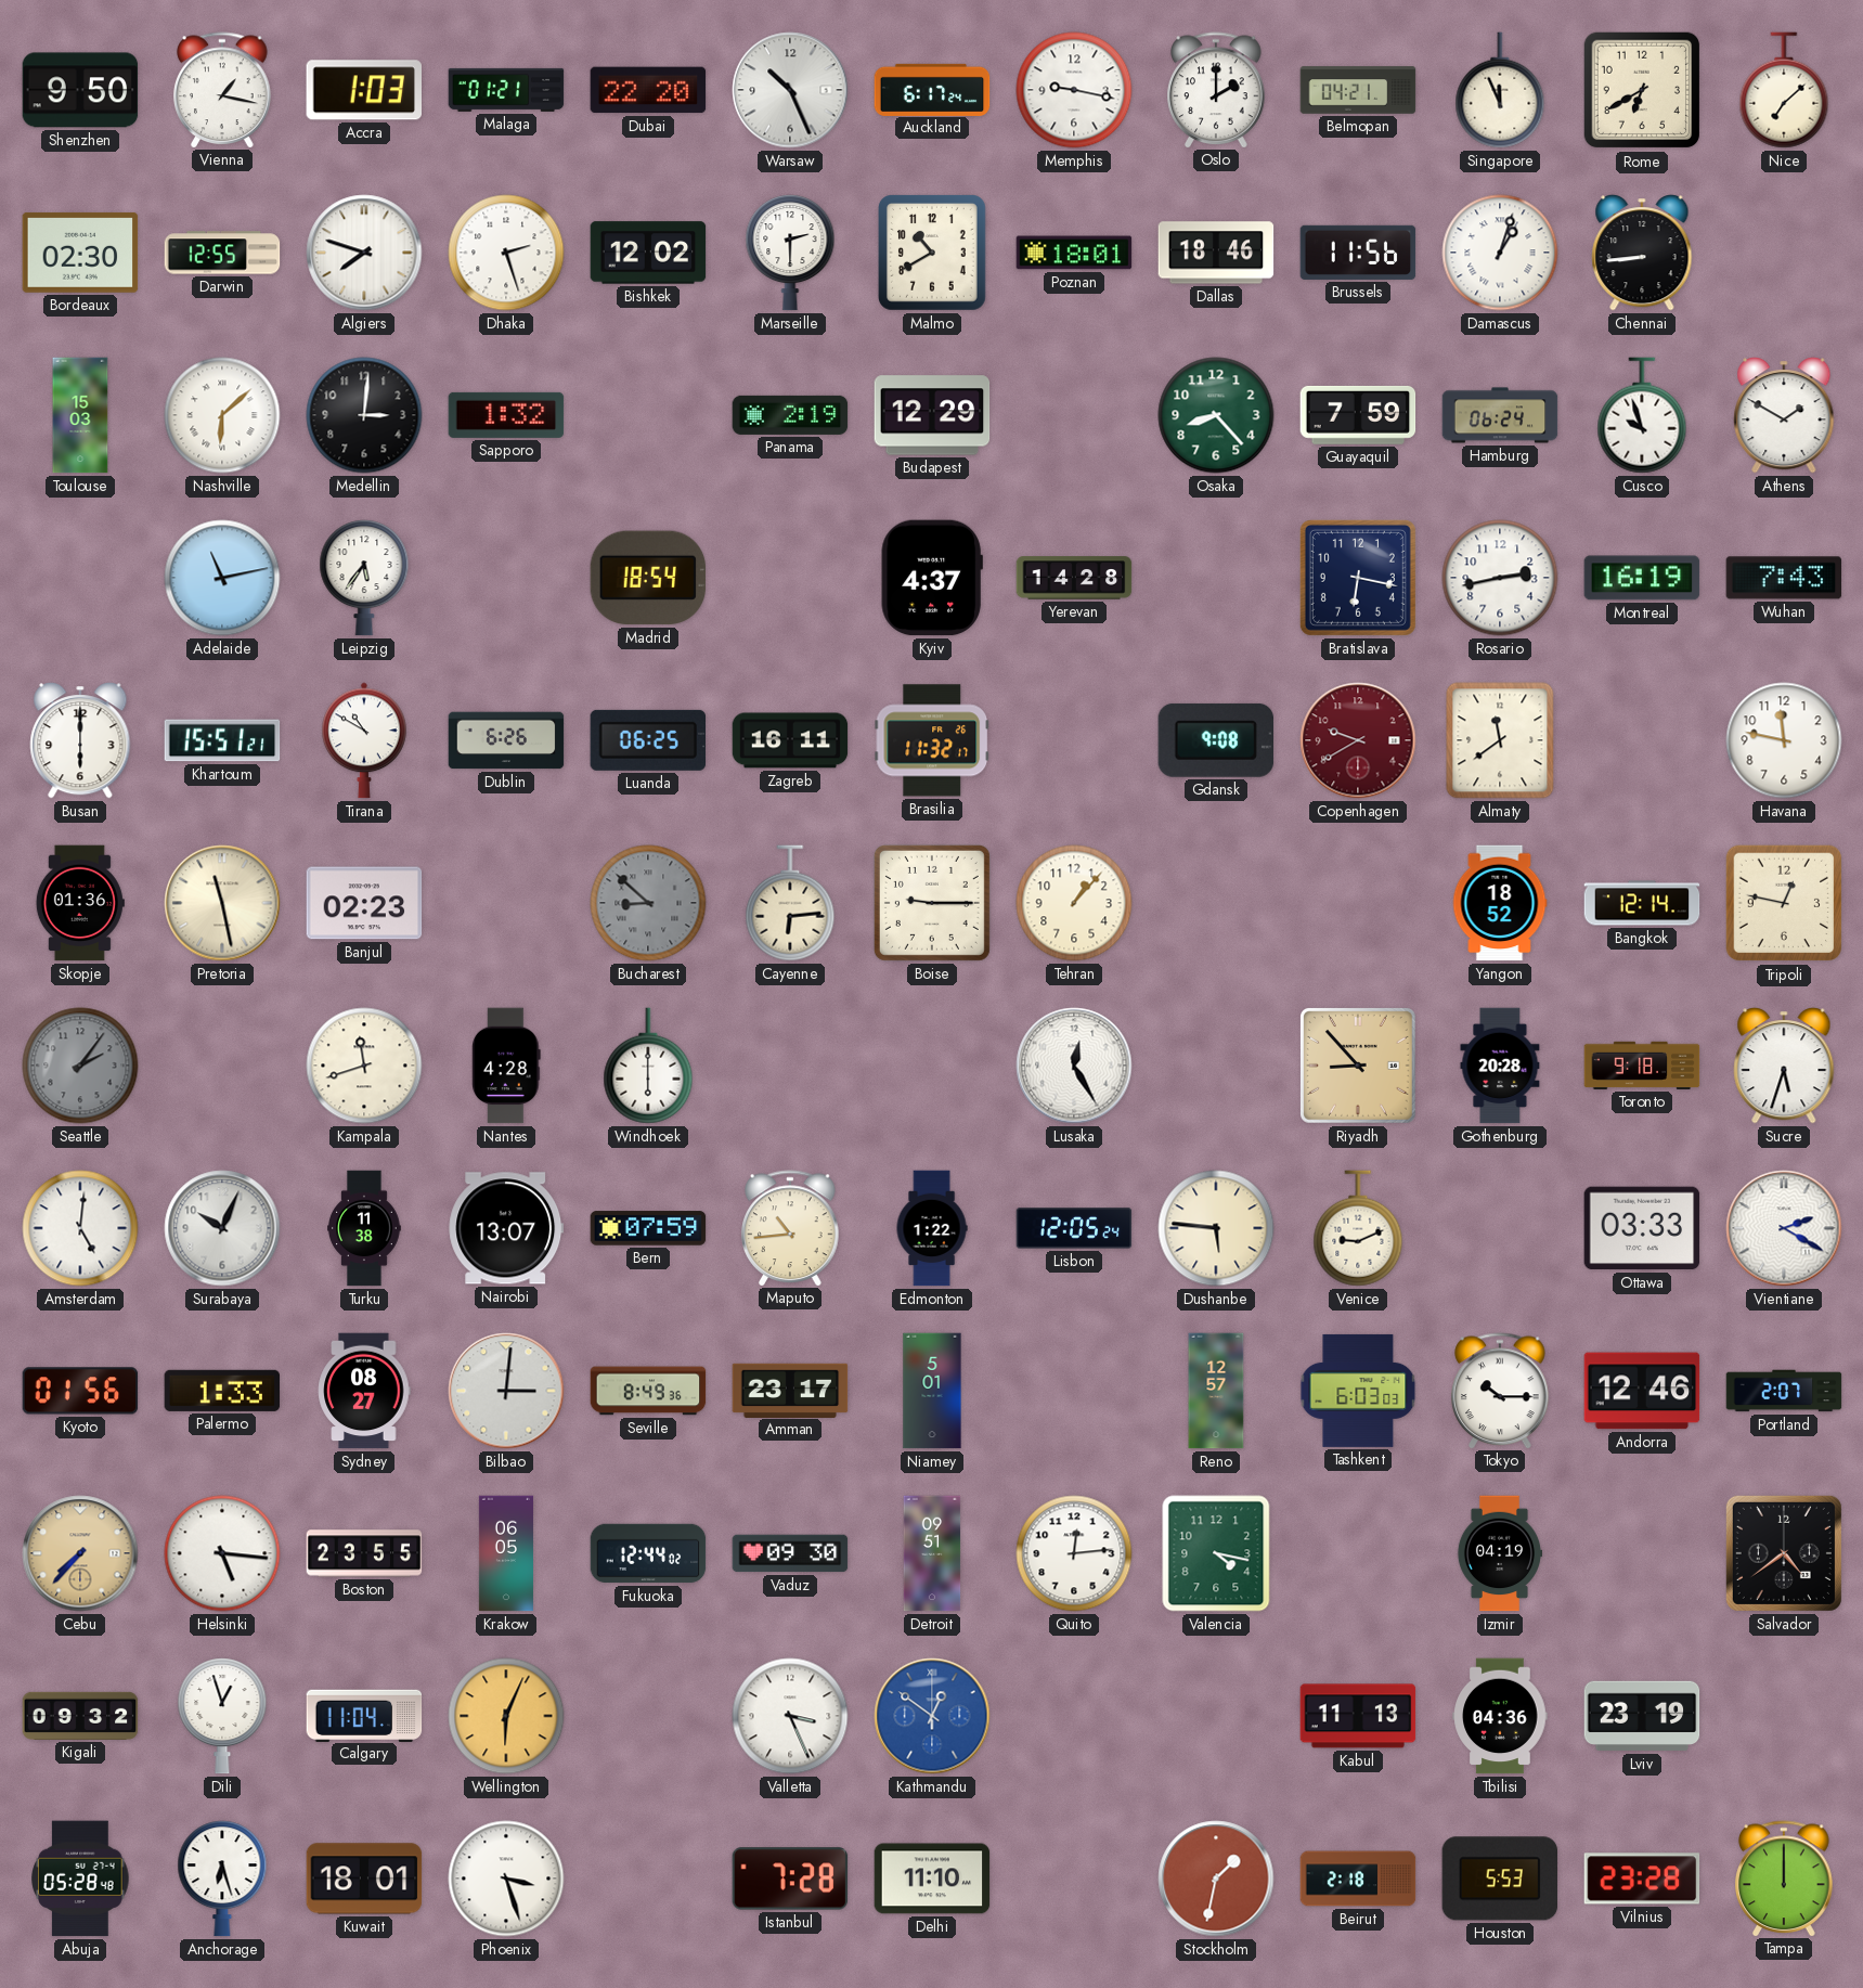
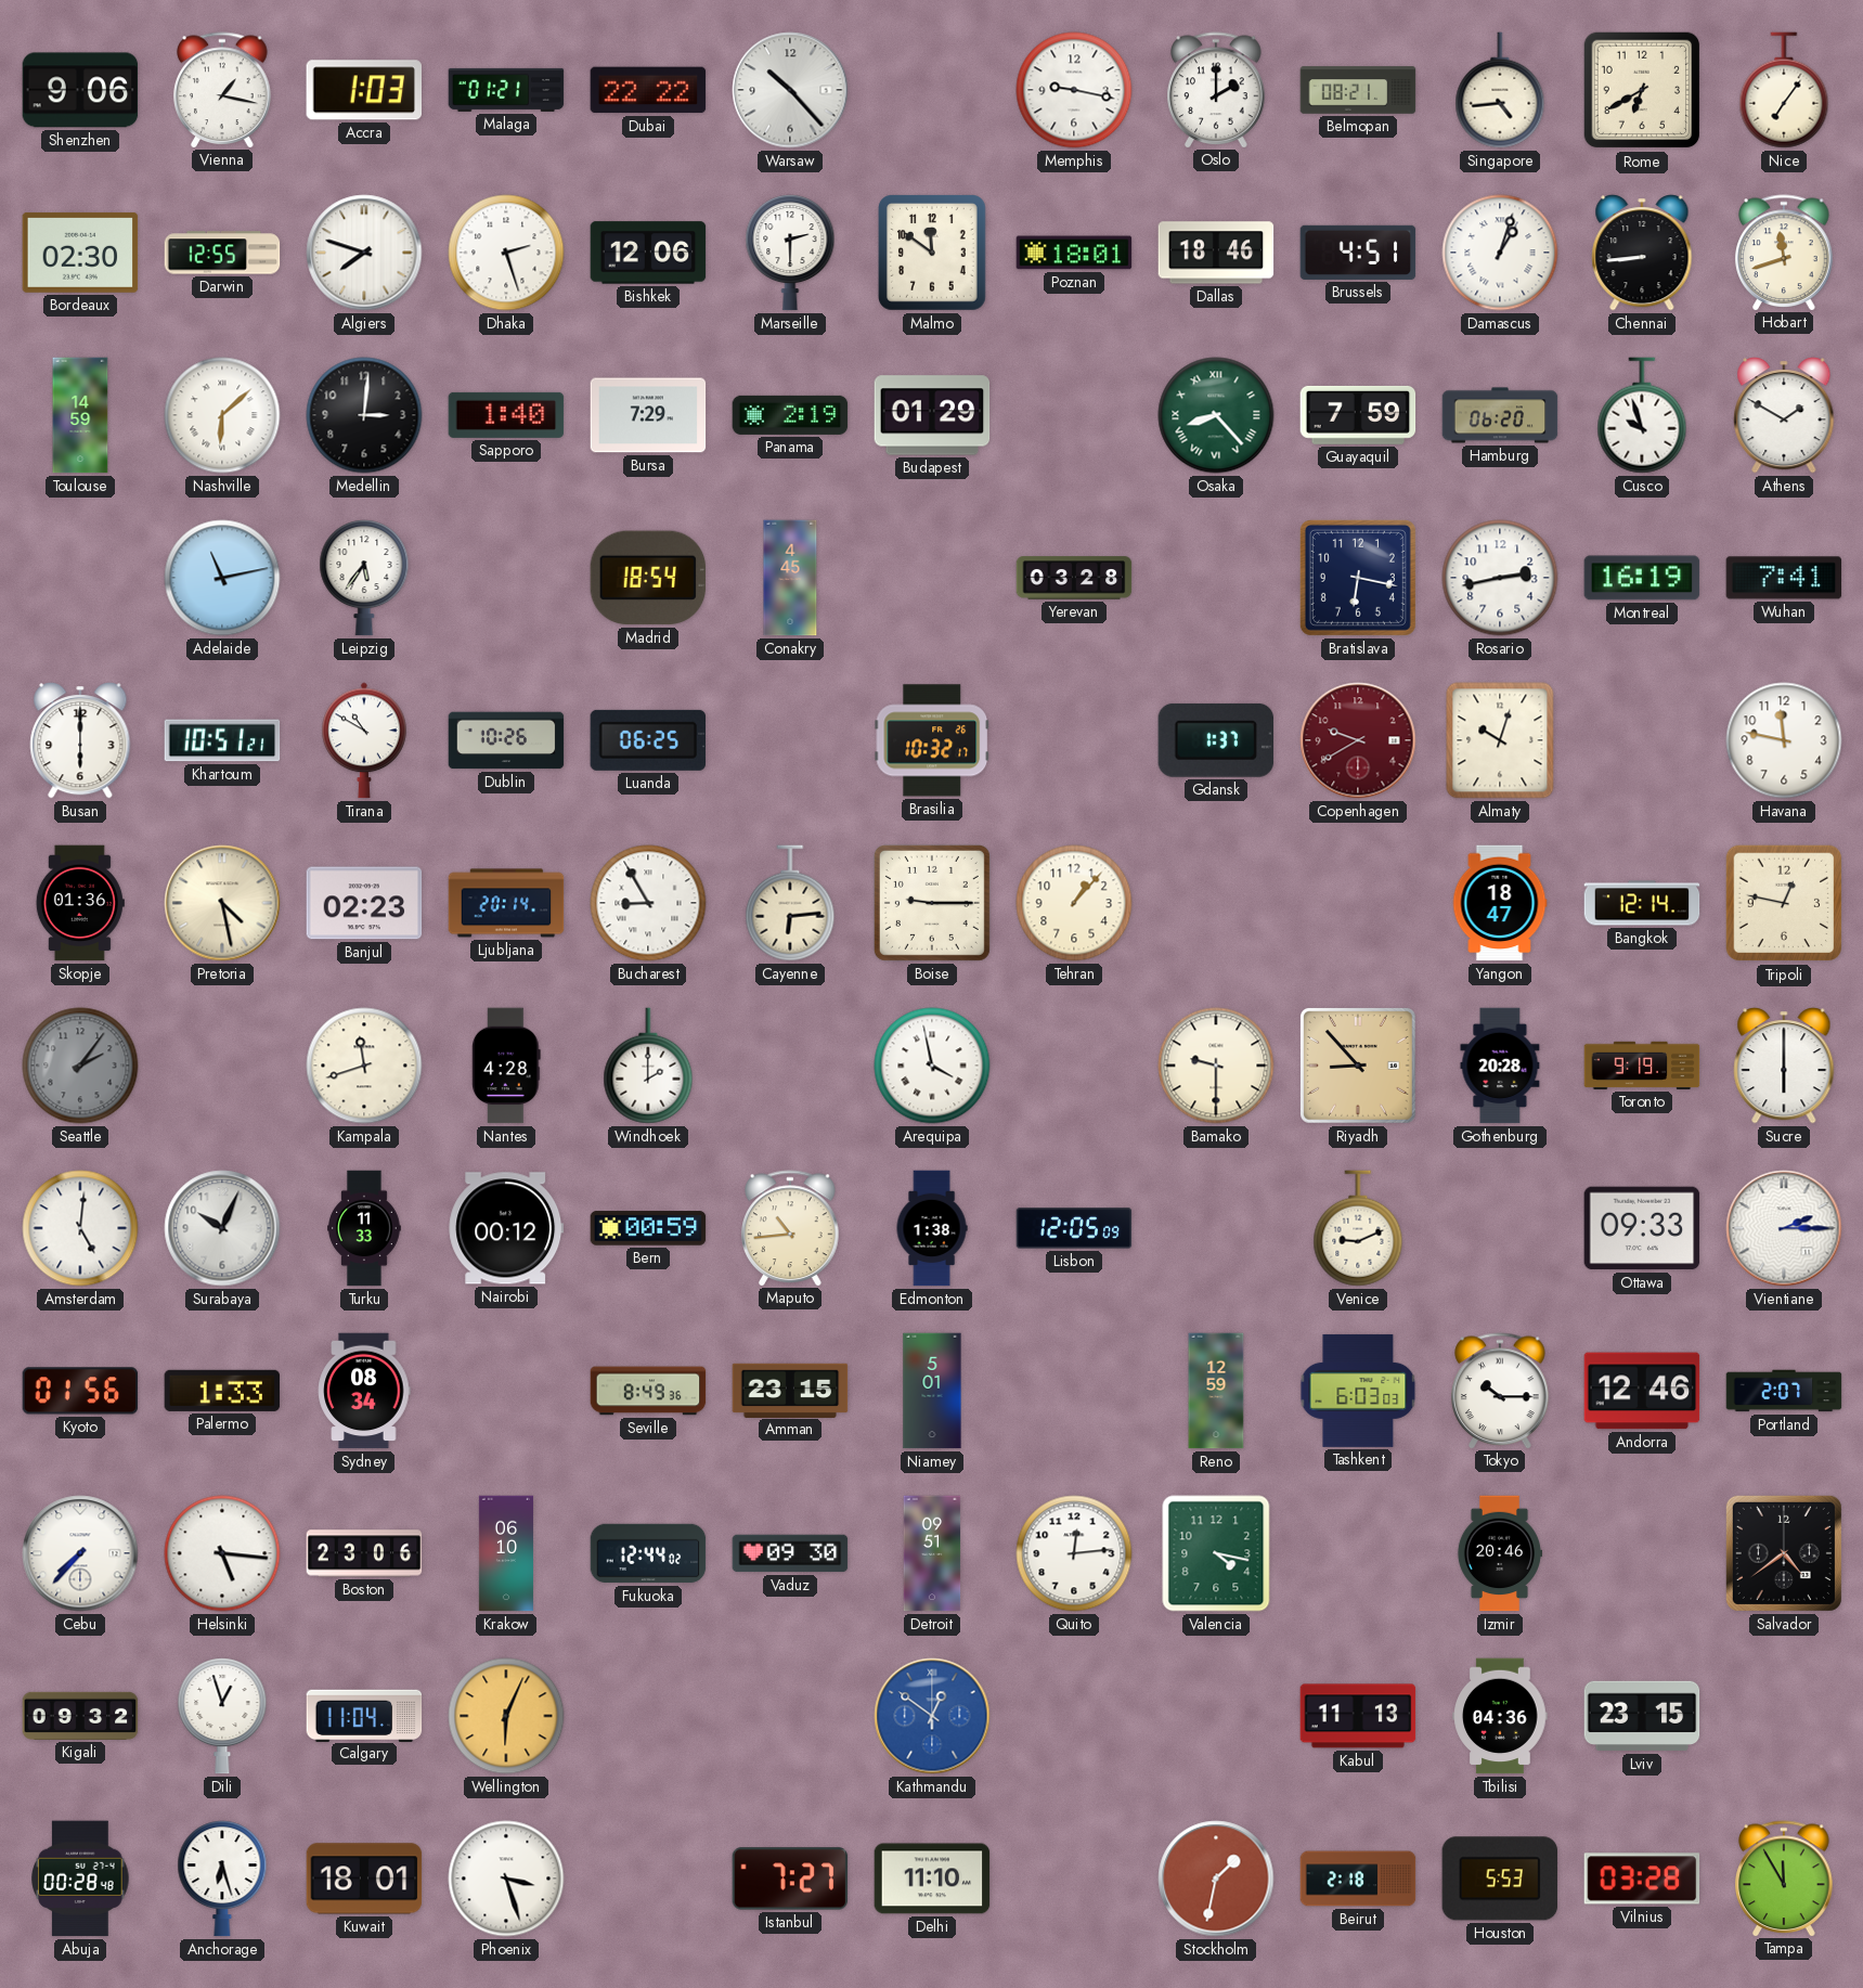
Shenzhen: 9:50 -> 9:06
Dubai: 22:20 -> 22:22
Warsaw: 10:26 -> 10:23
Auckland: 6:17 -> none
Belmopan: 04:21 -> 08:21
Singapore: 11:56 -> 4:44
Nice: 7:08 -> 7:06
Bishkek: 12:02 -> 12:06
Malmo: 10:40 -> 11:51
Brussels: 11:56 -> 4:51
Hobart: none -> 11:42
Toulouse: 15:03 -> 14:59
Sapporo: 1:32 -> 1:40
Bursa: none -> 7:29
Budapest: 12:29 -> 01:29
Osaka numerals: Arabic -> Roman
Hamburg: 06:24 -> 06:20
Conakry: none -> 4:45
Kyiv: 4:37 -> none
Yerevan: 14:28 -> 03:28
Wuhan: 7:43 -> 7:41
Khartoum: 15:51 -> 10:51
Dublin: 6:26 -> 10:26
Zagreb: 16:11 -> none
Brasilia: 11:32 -> 10:32
Gdansk: 9:08 -> 1:37
Almaty: 11:39 -> 10:03
Pretoria: 11:28 -> 4:28
Ljubljana: none -> 20:14
Bucharest: 8:52 -> 8:55
Bucharest dial: grey -> white
Yangon: 18:52 -> 18:47
Windhoek: 6:00 -> 2:00
Arequipa: none -> 3:58
Lusaka: 12:25 -> none
Bamako: none -> 9:30
Toronto: 9:18 -> 9:19
Sucre: 5:33 -> 6:00
Turku: 11:38 -> 11:33
Nairobi: 13:07 -> 00:12
Bern: 07:59 -> 00:59
Edmonton: 1:22 -> 1:38
Lisbon: 12:05:24 -> 12:05:09
Dushanbe: 5:46 -> none
Ottawa: 03:33 -> 09:33
Vientiane: 2:20 -> 2:15
Sydney: 08:27 -> 08:34
Bilbao: 3:01 -> none
Amman: 23:17 -> 23:15
Reno: 12:57 -> 12:59
Cebu dial: champagne -> white
Boston: 23:55 -> 23:06
Krakow: 06:05 -> 06:10
Izmir: 04:19 -> 20:46
Valletta: 3:26 -> none
Lviv: 23:19 -> 23:15
Abuja: 05:28 -> 00:28
Istanbul: 7:28 -> 7:27
Vilnius: 23:28 -> 03:28
Tampa: 12:00 -> 11:55
